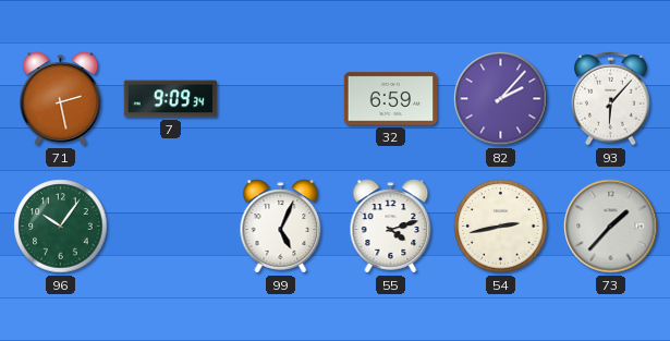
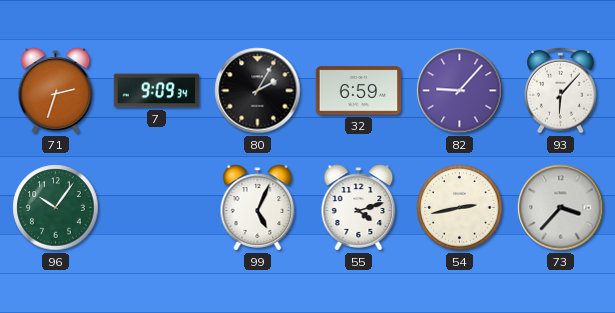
71: 2:28 -> 2:33
80: none -> 2:05
82: 2:07 -> 9:07
73: 1:37 -> 3:37
